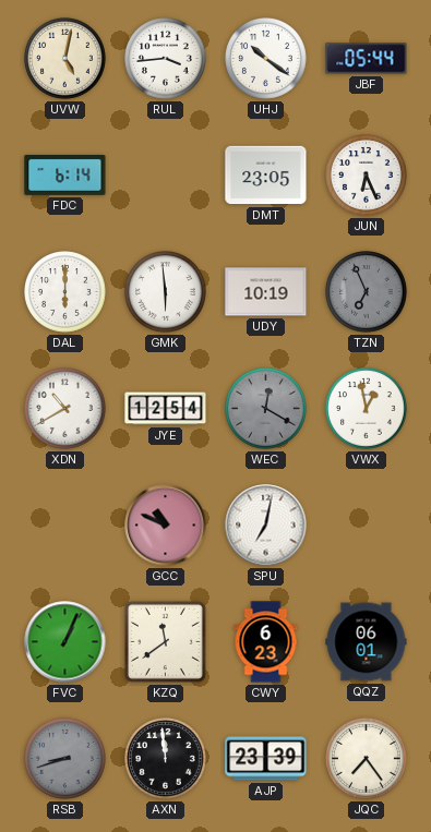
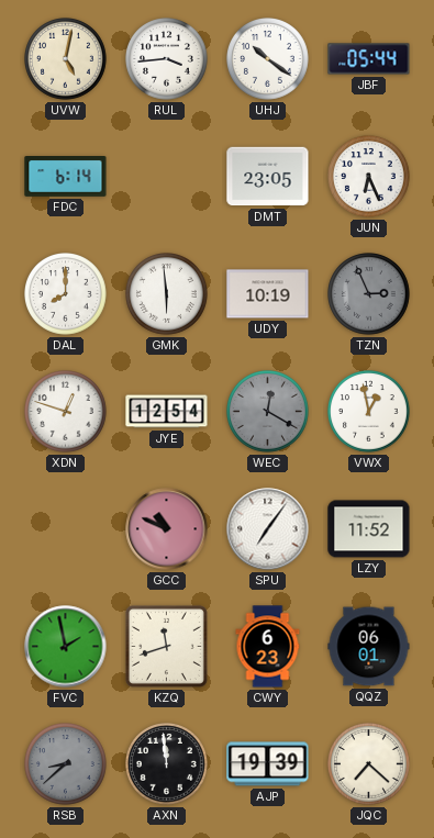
DAL: 6:00 -> 8:00
TZN: 6:56 -> 2:56
XDN: 10:40 -> 12:48
SPU: 7:02 -> 7:06
LZY: none -> 11:52
FVC: 1:04 -> 1:58
KZQ: 11:39 -> 11:42
RSB: 8:42 -> 8:38
AJP: 23:39 -> 19:39
JQC: 7:24 -> 7:22
